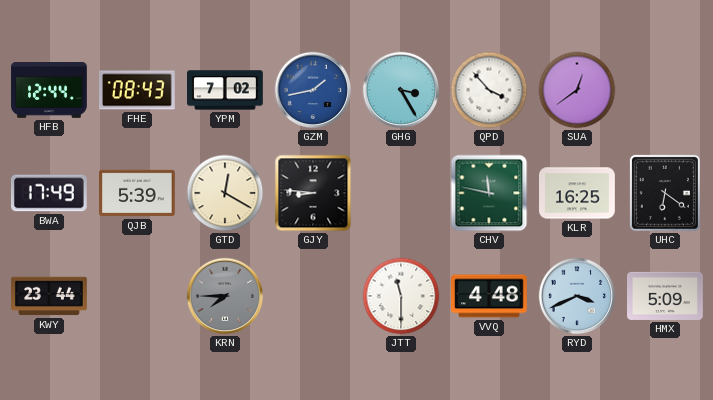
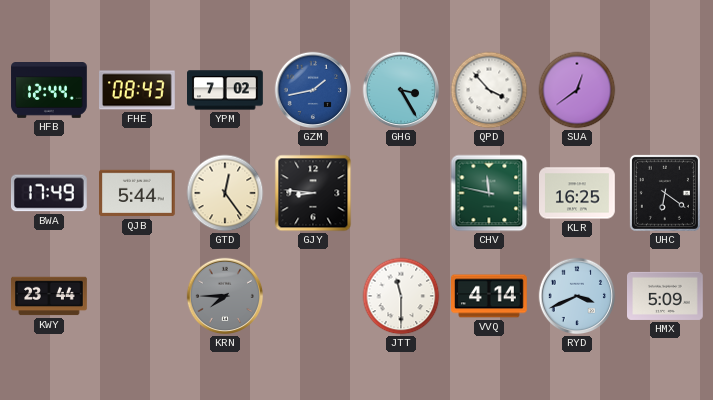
QJB: 5:39 -> 5:44
GTD: 12:20 -> 12:24
VVQ: 4:48 -> 4:14
